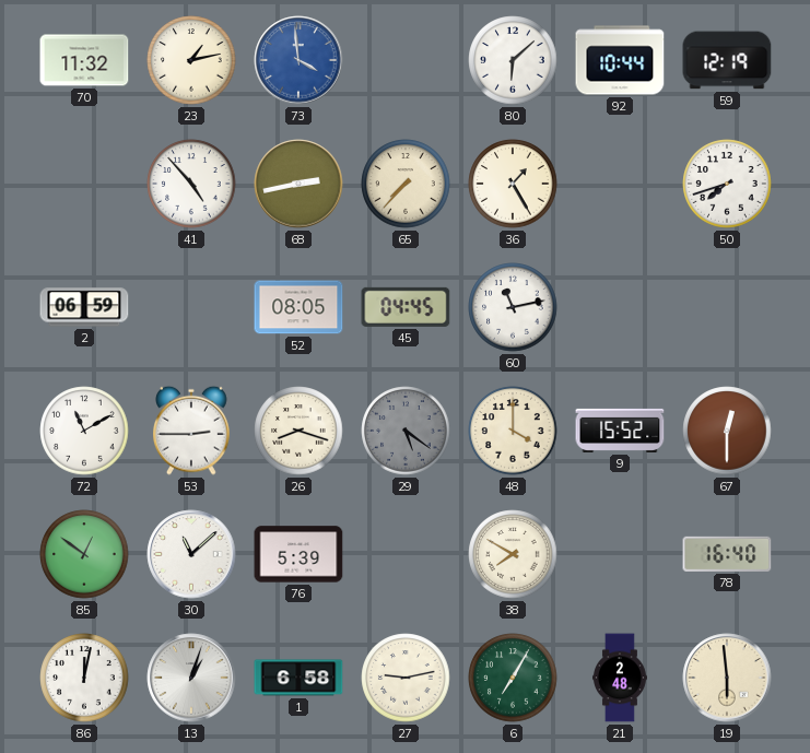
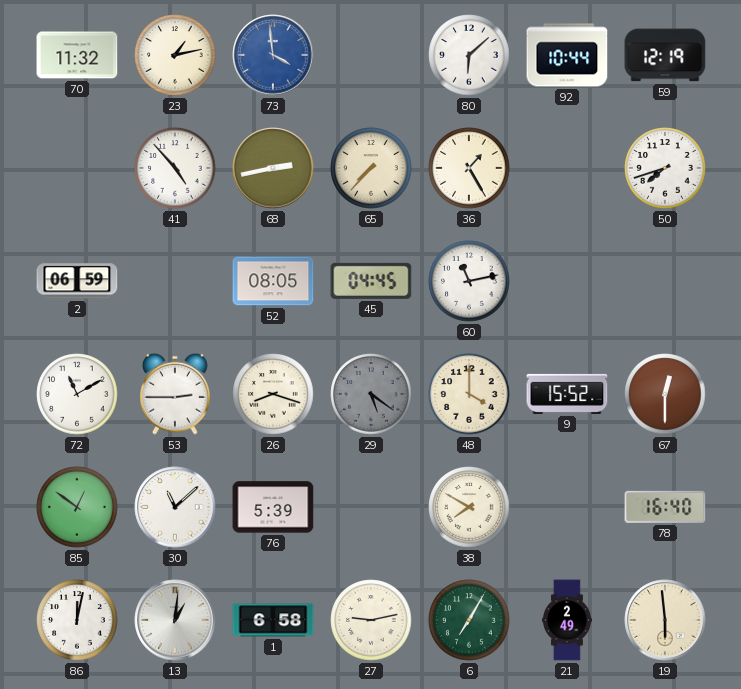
13: 1:03 -> 1:01
21: 2:48 -> 2:49
